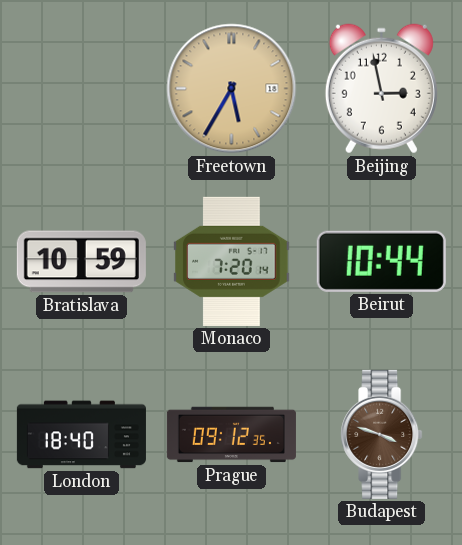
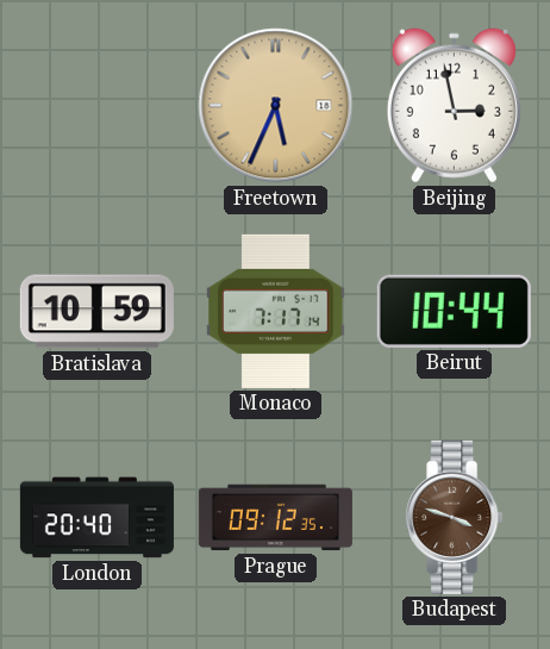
Freetown: 5:35 -> 5:34
Monaco: 7:20 -> 7:17
London: 18:40 -> 20:40
